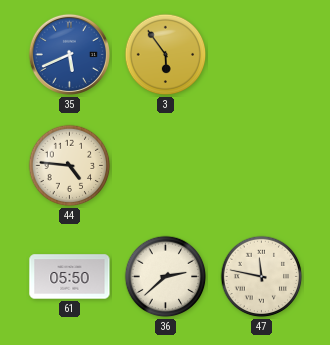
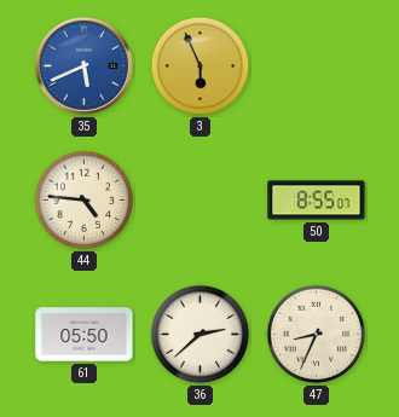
3: 5:54 -> 5:56
50: none -> 8:55
47: 11:47 -> 8:34
